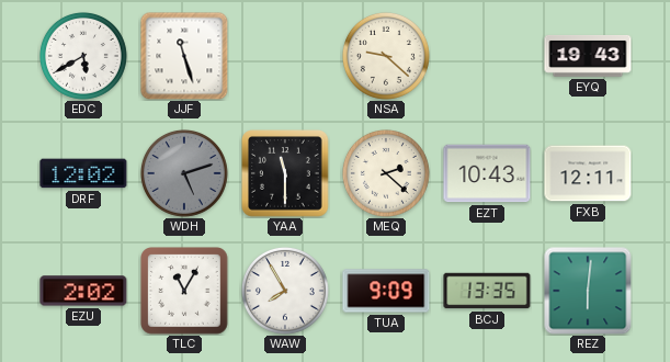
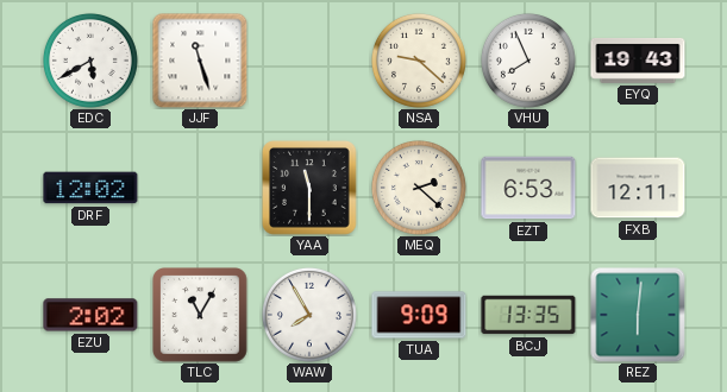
VHU: none -> 7:56
WDH: 5:12 -> none
EZT: 10:43 -> 6:53
